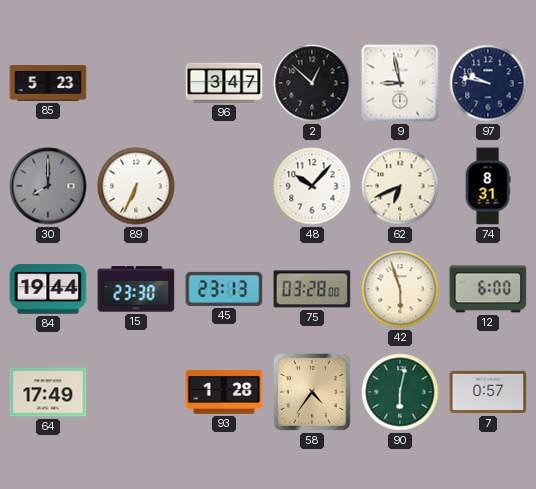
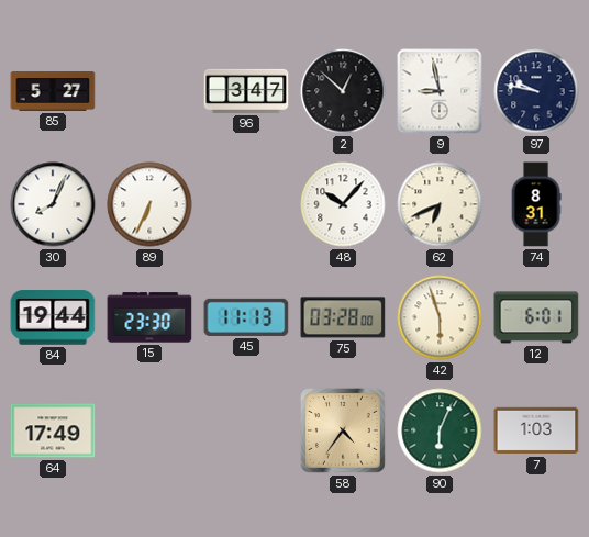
85: 5:23 -> 5:27
30: 8:00 -> 8:04
30 dial: grey -> white
45: 23:13 -> 11:13
12: 6:00 -> 6:01
93: 1:28 -> none
90: 6:02 -> 6:04
7: 0:57 -> 1:03
